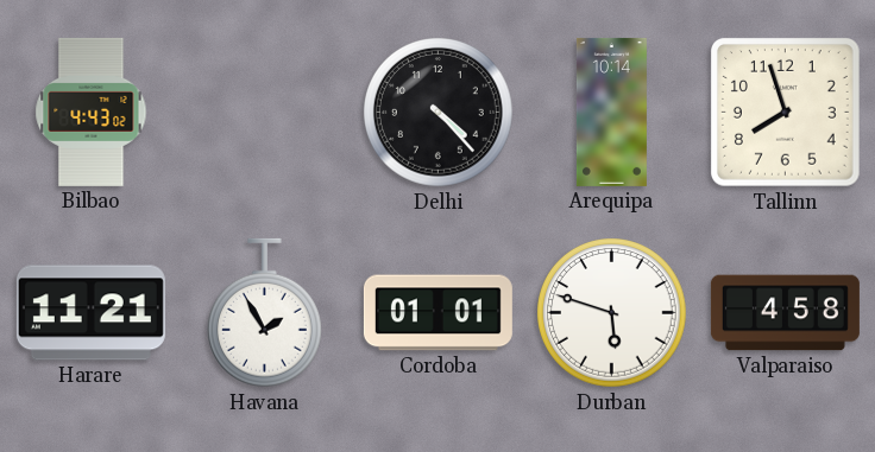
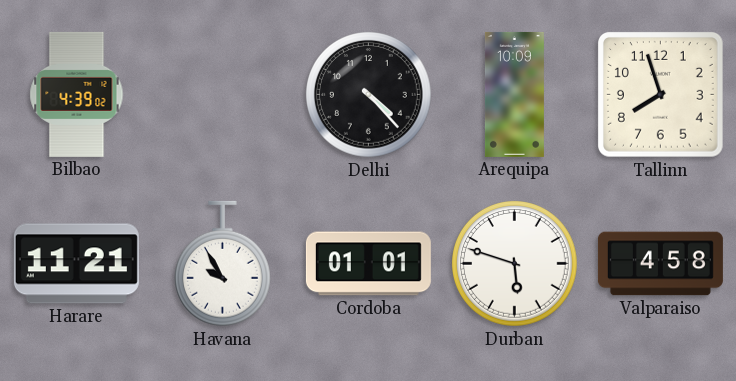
Bilbao: 4:43 -> 4:39
Arequipa: 10:14 -> 10:09
Havana: 1:55 -> 9:55
